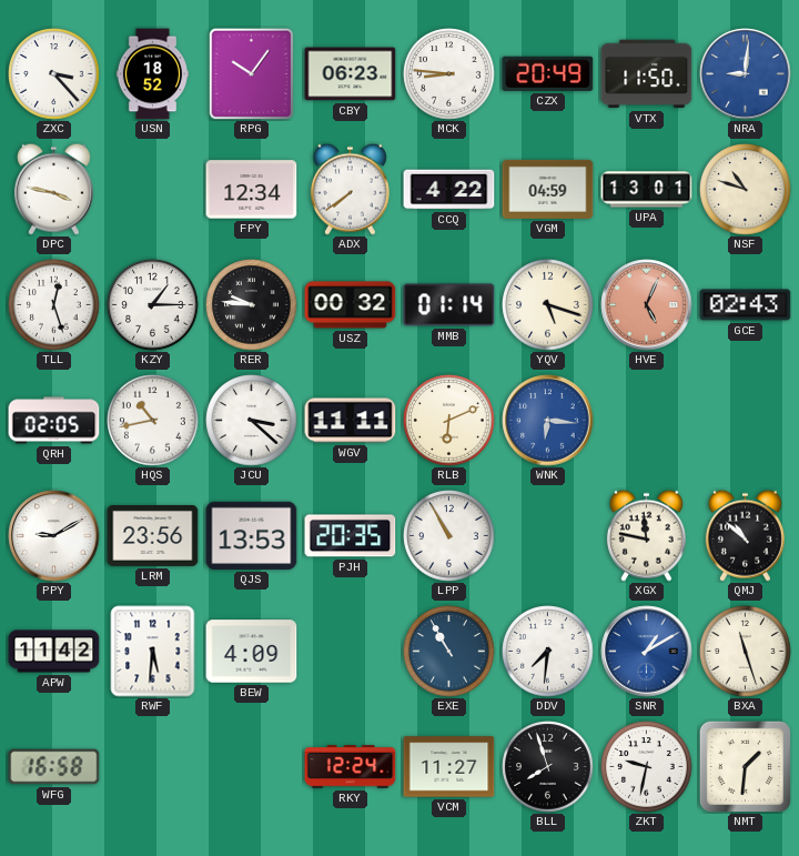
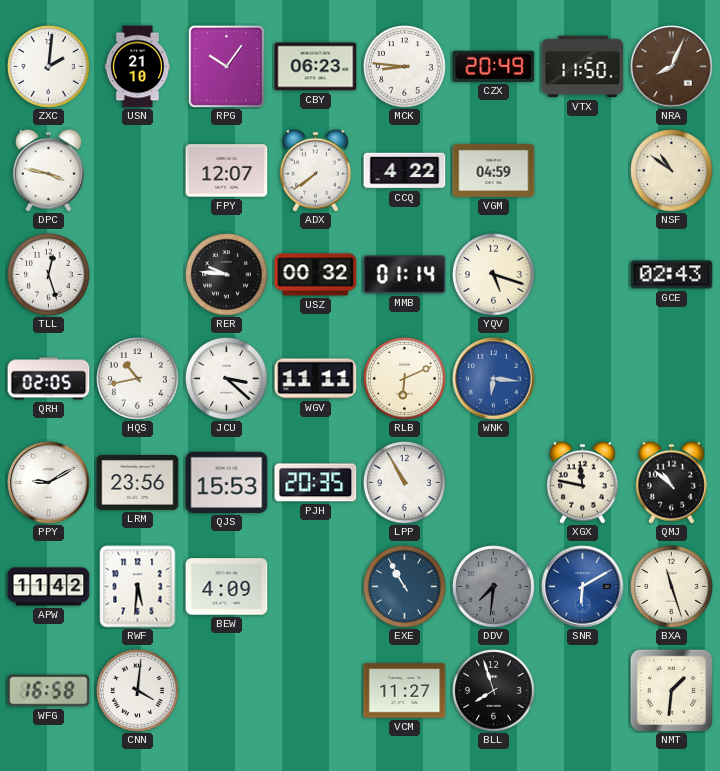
ZXC: 3:23 -> 2:01
USN: 18:52 -> 21:10
NRA: 9:01 -> 8:04
NRA dial: blue -> brown
FPY: 12:34 -> 12:07
UPA: 13:01 -> none
NSF: 10:48 -> 10:51
KZY: 1:15 -> none
HVE: 5:04 -> none
QJS: 13:53 -> 15:53
DDV dial: white -> grey
SNR: 1:10 -> 6:10
CNN: none -> 4:01
RKY: 12:24 -> none
ZKT: 9:32 -> none
